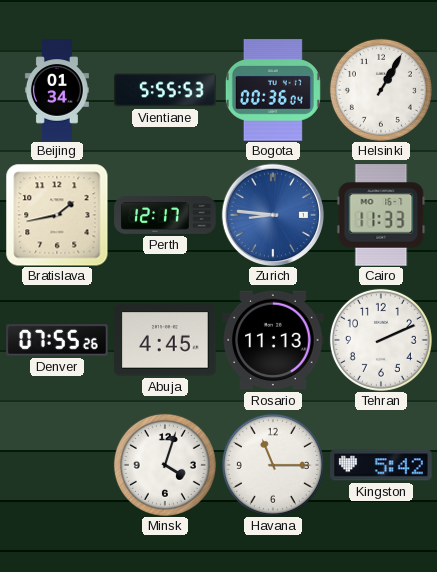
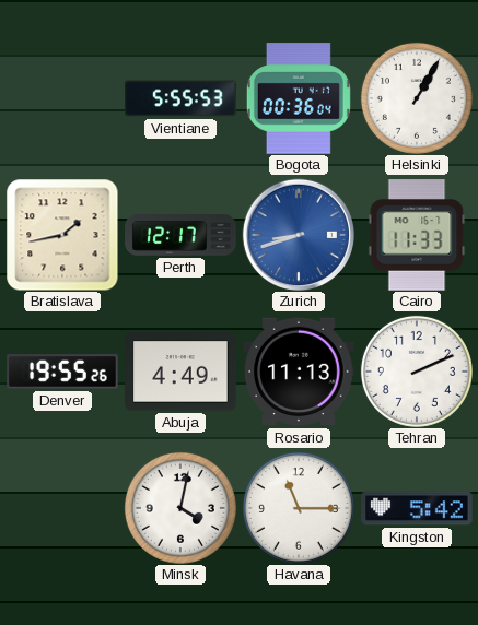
Beijing: 01:34 -> none
Zurich: 8:46 -> 8:42
Denver: 07:55 -> 19:55
Abuja: 4:45 -> 4:49
Minsk: 4:03 -> 4:02
